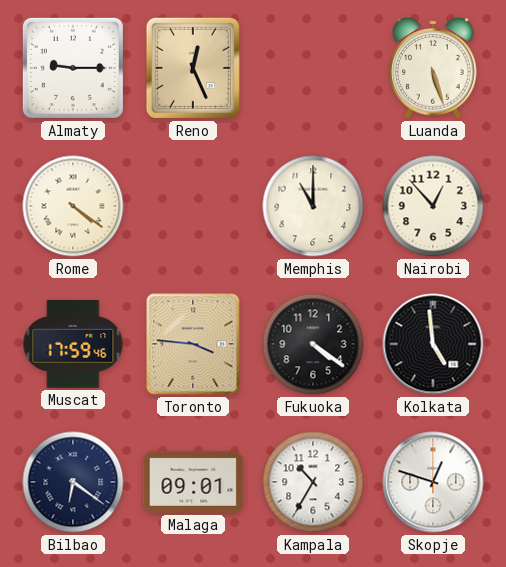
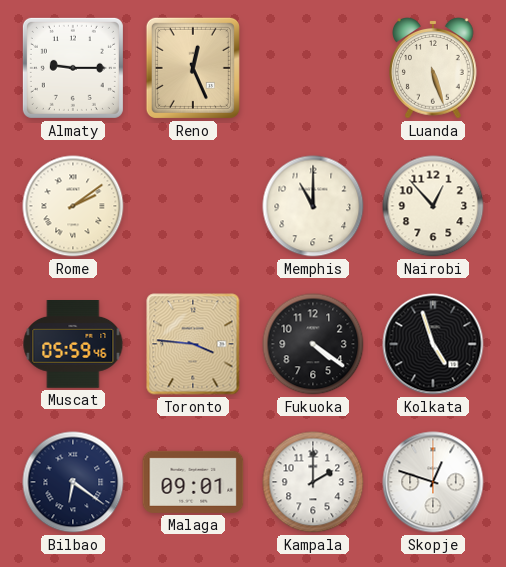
Rome: 4:21 -> 2:09
Muscat: 17:59 -> 05:59
Kolkata: 4:59 -> 4:57
Kampala: 10:35 -> 2:00
